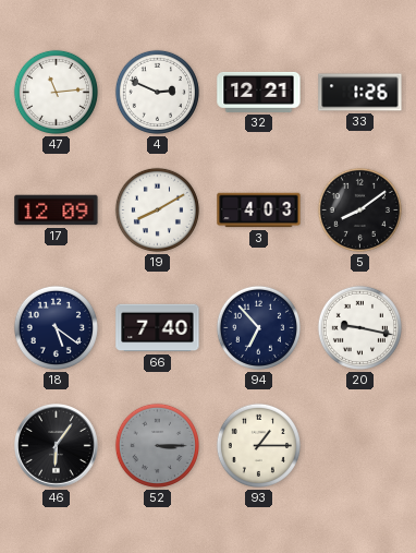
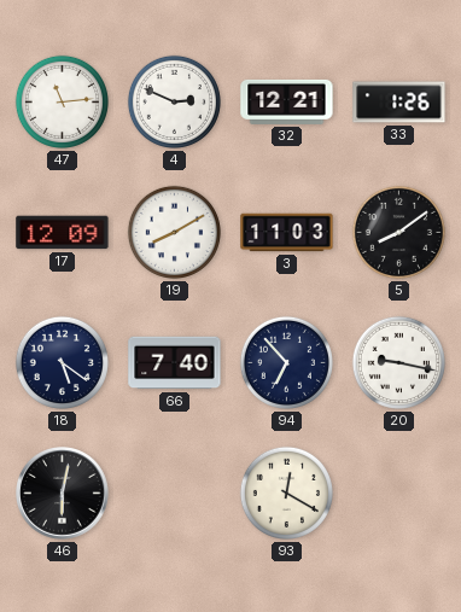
3: 4:03 -> 11:03
46: 6:06 -> 6:02
52: 3:15 -> none
93: 1:15 -> 12:20
